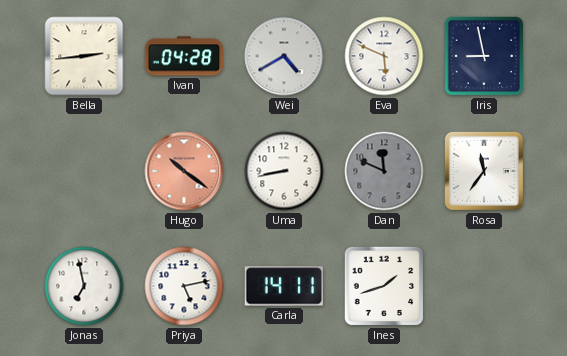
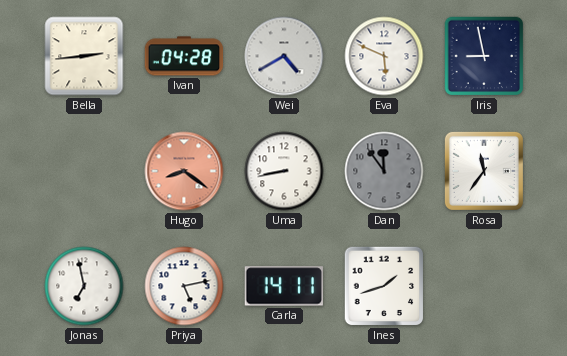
Hugo: 10:21 -> 8:21
Dan: 11:49 -> 11:54
